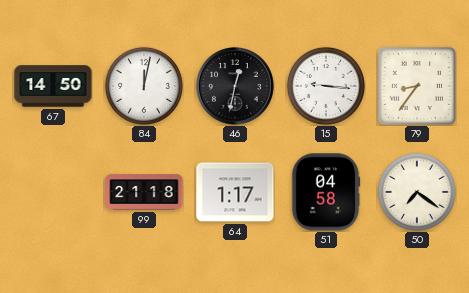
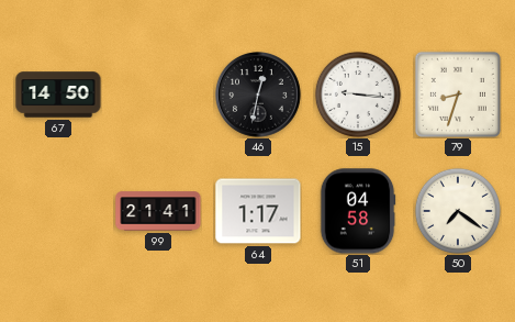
84: 12:02 -> none
79: 8:36 -> 8:33
99: 21:18 -> 21:41
